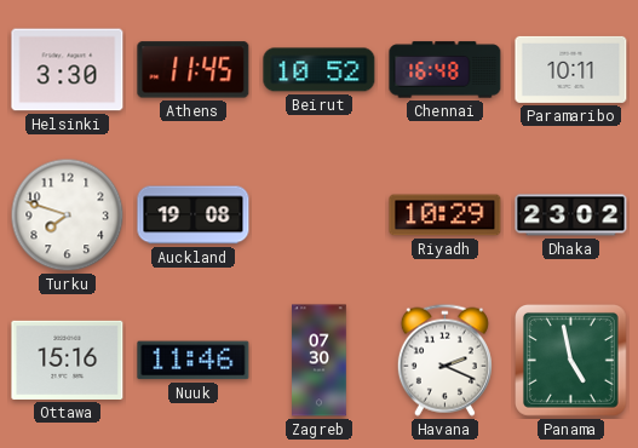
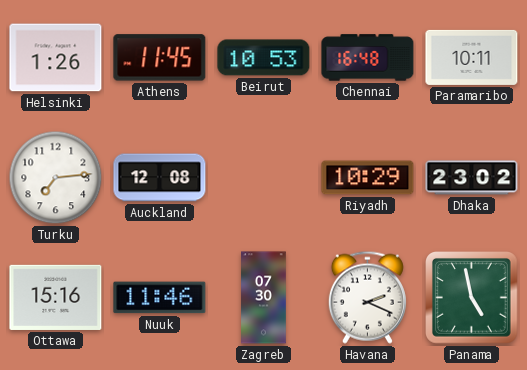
Helsinki: 3:30 -> 1:26
Beirut: 10:52 -> 10:53
Turku: 7:48 -> 7:14
Auckland: 19:08 -> 12:08
